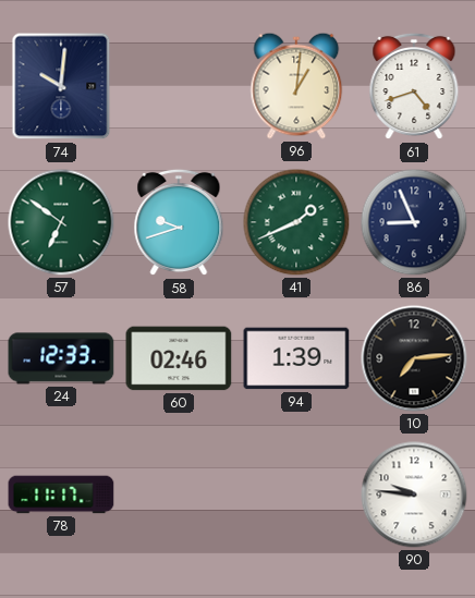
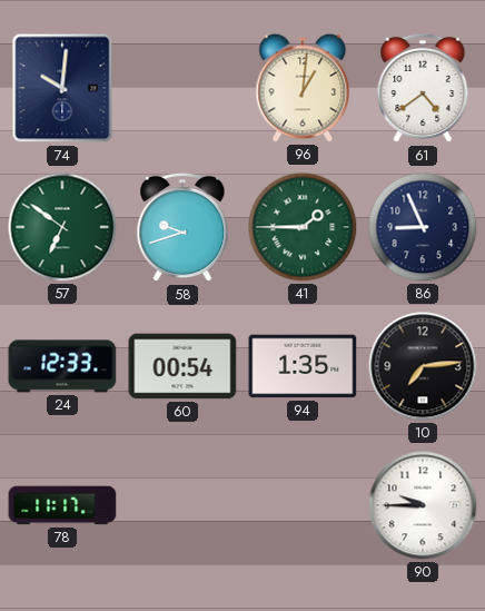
61: 4:42 -> 4:39
41: 1:41 -> 1:45
60: 02:46 -> 00:54
94: 1:39 -> 1:35
90: 9:46 -> 9:45
